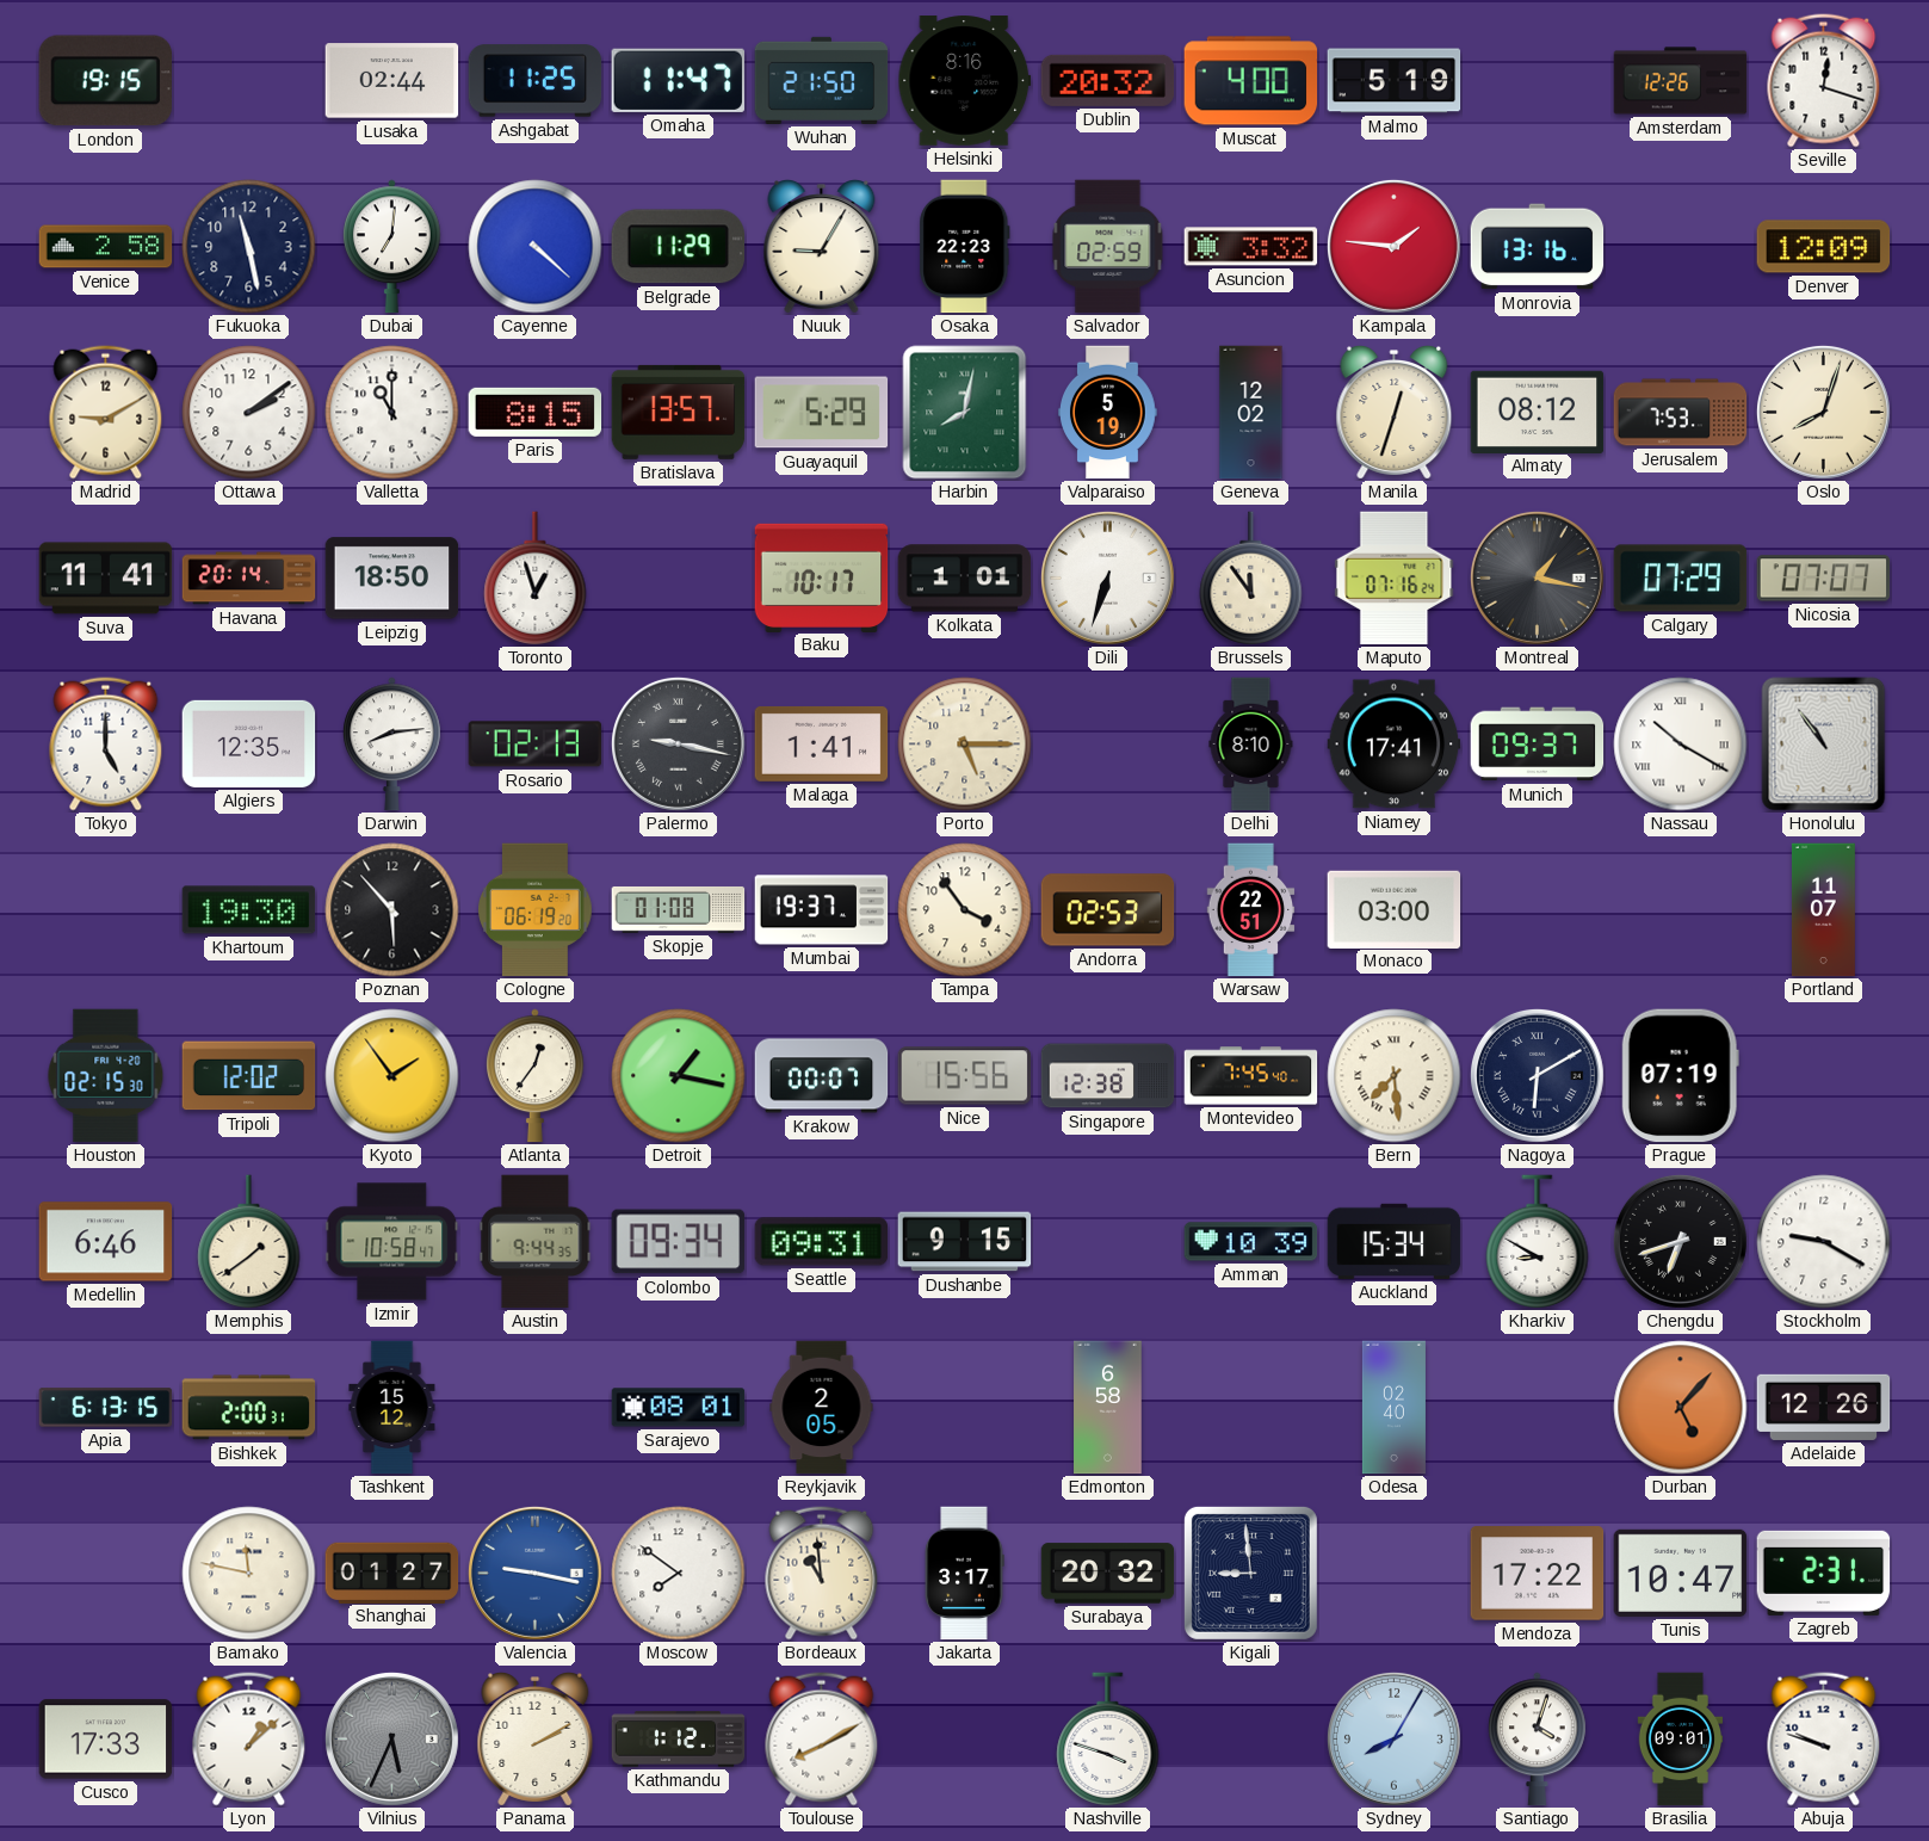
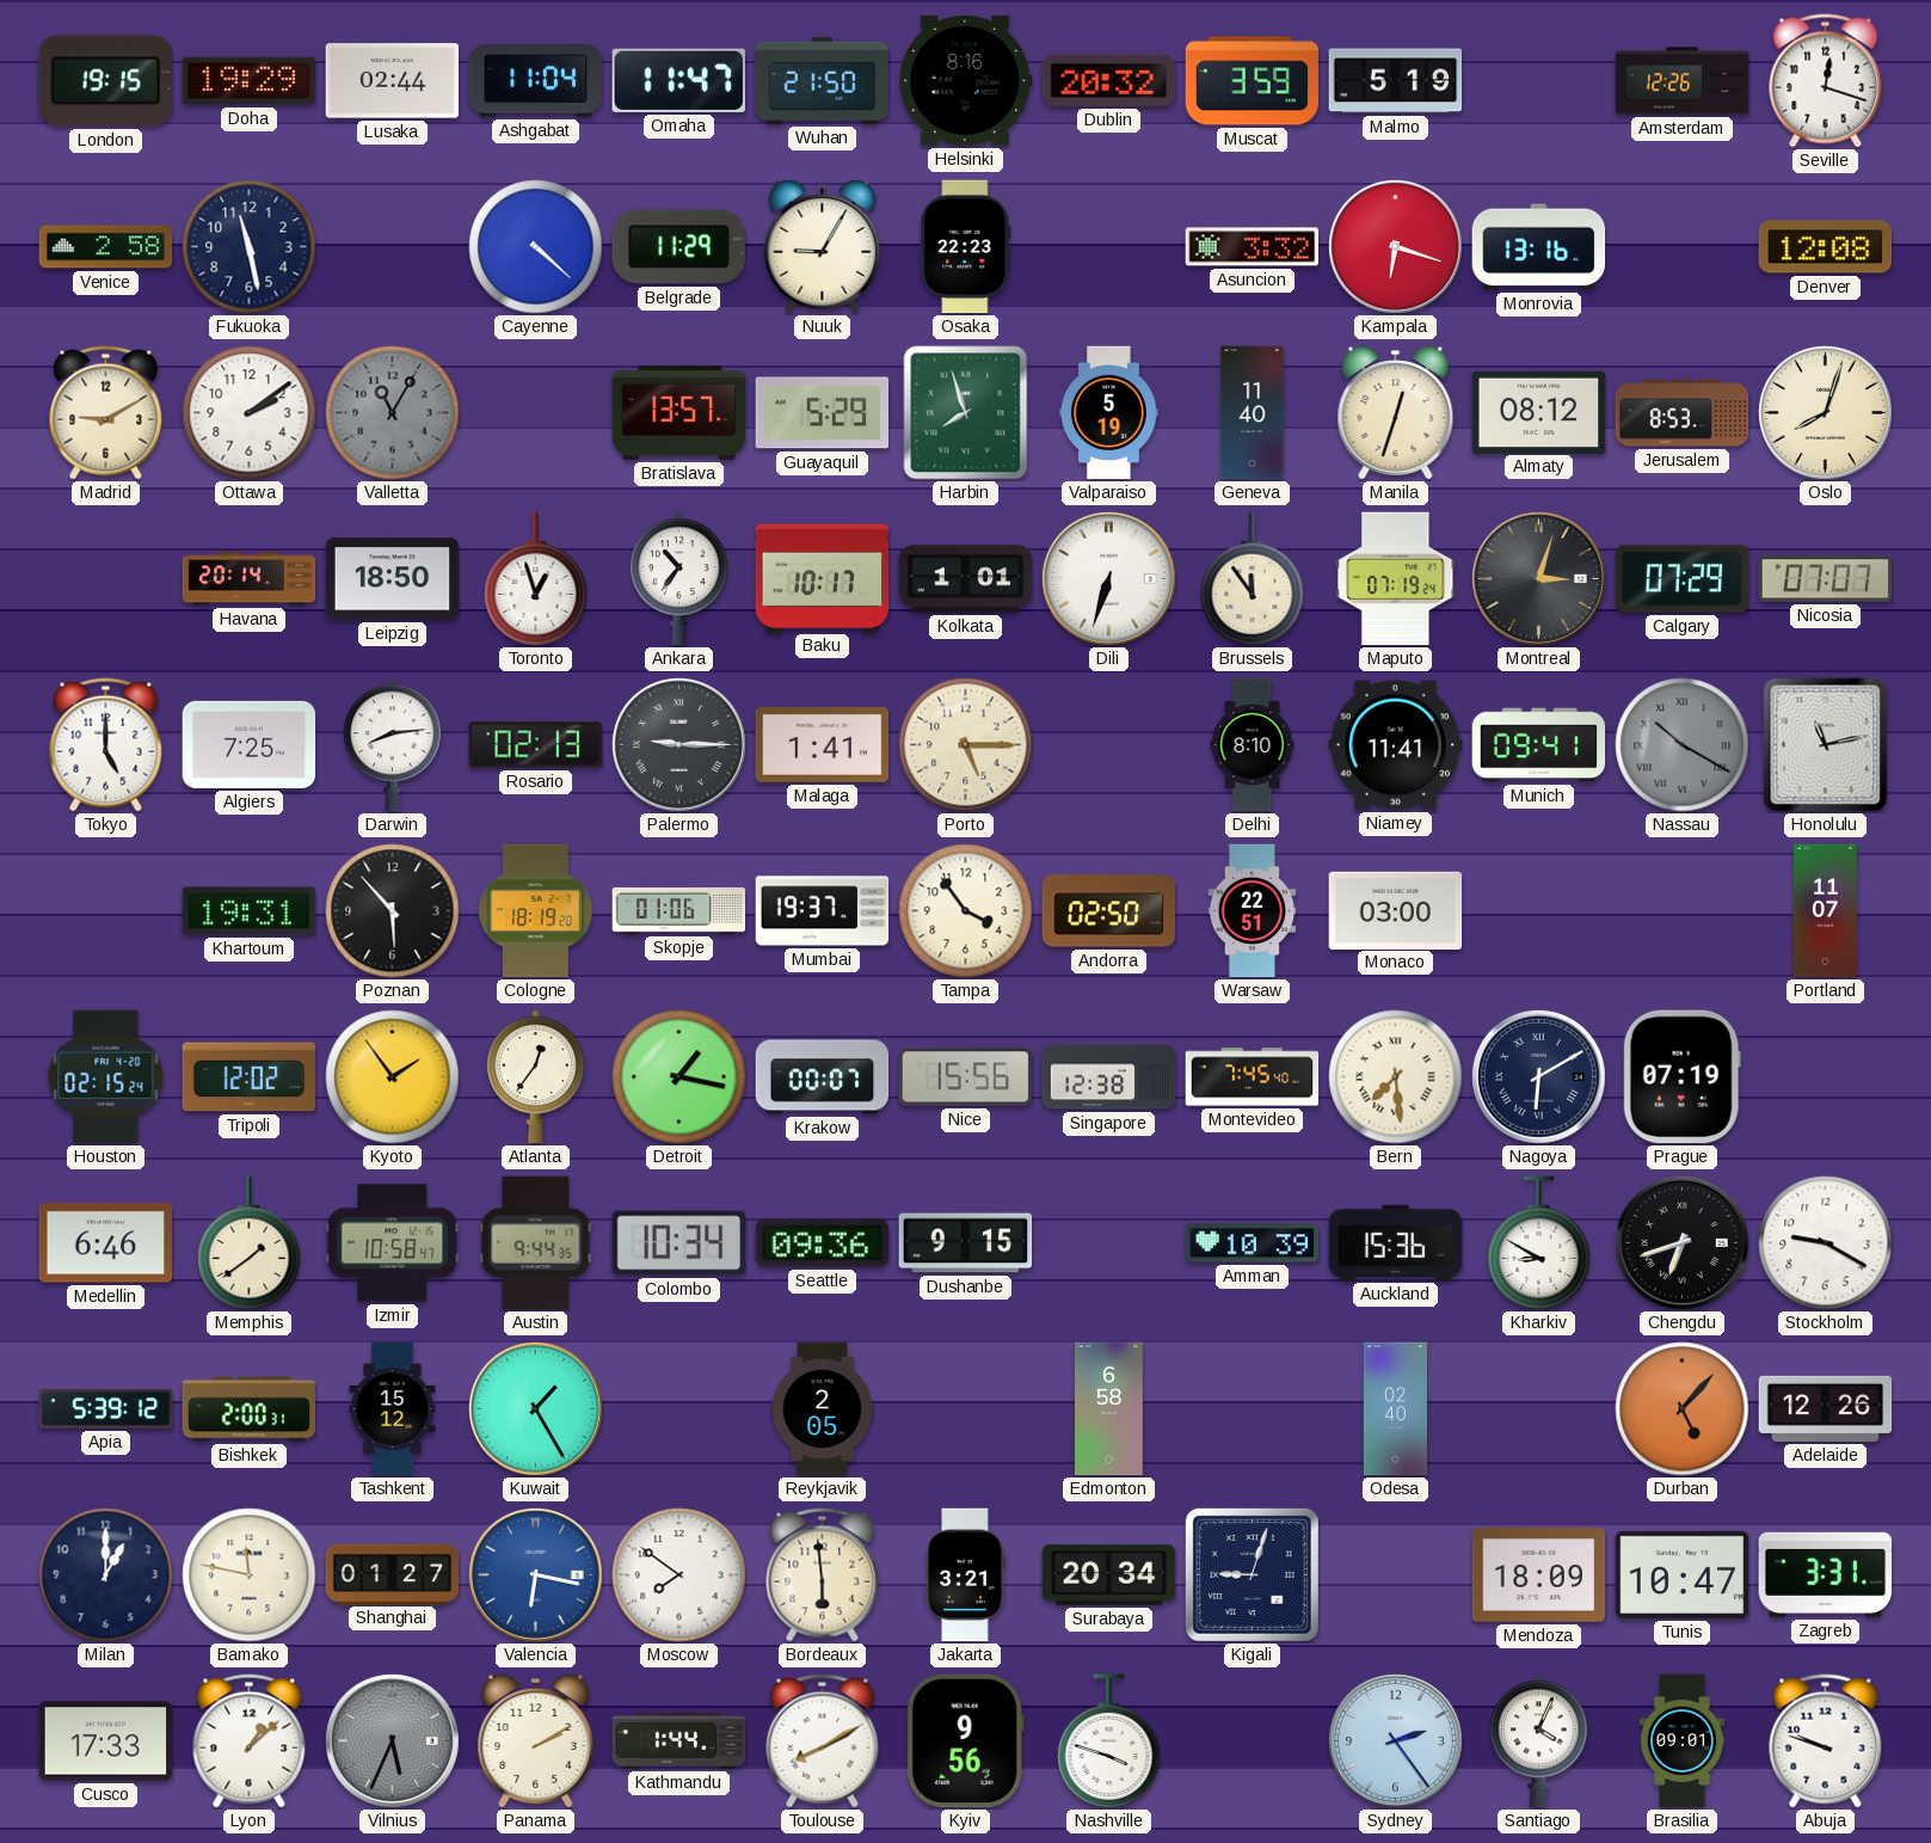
Doha: none -> 19:29
Ashgabat: 11:25 -> 11:04
Muscat: 4:00 -> 3:59
Dubai: 7:01 -> none
Salvador: 02:59 -> none
Kampala: 1:46 -> 6:18
Denver: 12:09 -> 12:08
Valletta: 11:00 -> 11:05
Valletta dial: white -> grey
Paris: 8:15 -> none
Harbin: 8:02 -> 7:57
Geneva: 12:02 -> 11:40
Jerusalem: 7:53 -> 8:53
Suva: 11:41 -> none
Ankara: none -> 10:36
Maputo: 07:16 -> 07:19
Montreal: 1:17 -> 3:03
Algiers: 12:35 -> 7:25
Palermo: 9:17 -> 9:15
Niamey: 17:41 -> 11:41
Munich: 09:37 -> 09:41
Nassau dial: white -> grey
Honolulu: 10:54 -> 11:13
Khartoum: 19:30 -> 19:31
Cologne: 06:19 -> 18:19
Skopje: 01:08 -> 01:06
Andorra: 02:53 -> 02:50
Houston: 02:15:30 -> 02:15:24
Colombo: 09:34 -> 10:34
Seattle: 09:31 -> 09:36
Auckland: 15:34 -> 15:36
Apia: 6:13 -> 5:39
Kuwait: none -> 1:25
Sarajevo: 08:01 -> none
Milan: none -> 1:00
Valencia: 9:17 -> 6:17
Bordeaux: 10:59 -> 5:59
Jakarta: 3:17 -> 3:21
Surabaya: 20:32 -> 20:34
Kigali: 8:59 -> 9:03
Mendoza: 17:22 -> 18:09
Zagreb: 2:31 -> 3:31
Kathmandu: 1:12 -> 1:44
Kyiv: none -> 9:56
Sydney: 8:05 -> 2:24
Santiago: 4:03 -> 4:04
